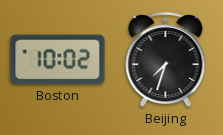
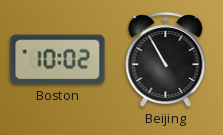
Beijing: 7:33 -> 10:55
